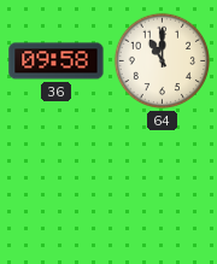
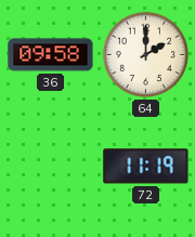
64: 11:00 -> 2:00
72: none -> 11:19
